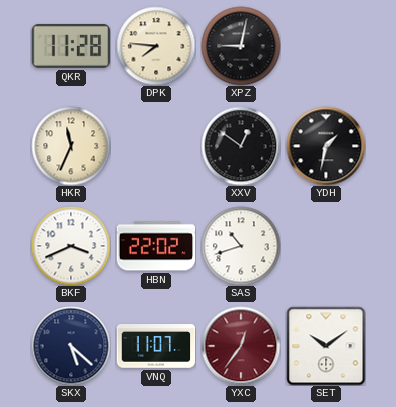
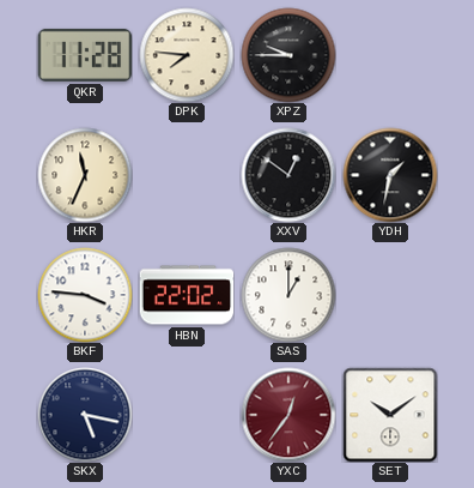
XPZ: 9:02 -> 9:45
BKF: 3:41 -> 3:46
SAS: 10:42 -> 1:00
SKX: 5:22 -> 5:17
VNQ: 11:07 -> none
